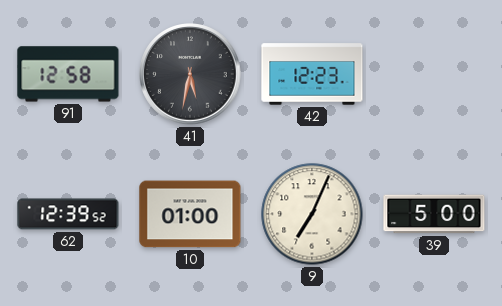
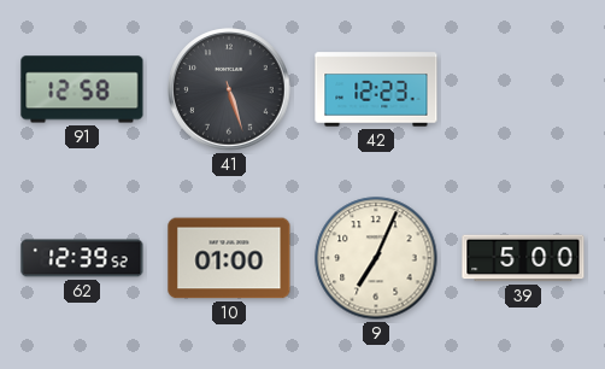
41: 5:32 -> 5:27
